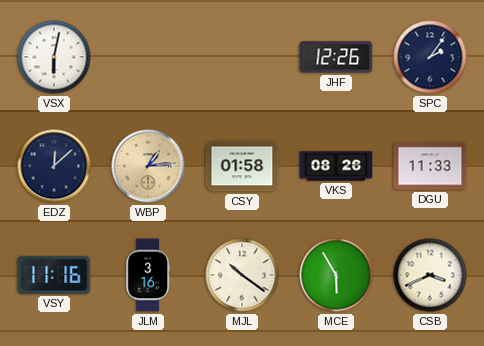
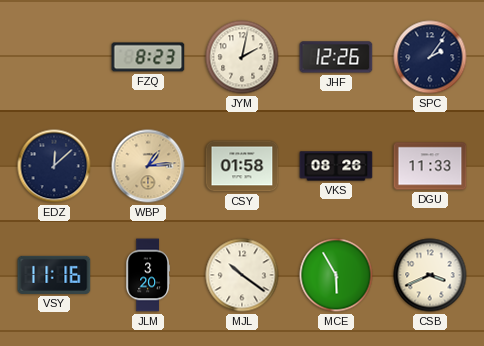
VSX: 6:02 -> none
FZQ: none -> 8:23
JYM: none -> 2:02
JLM: 3:16 -> 3:20
